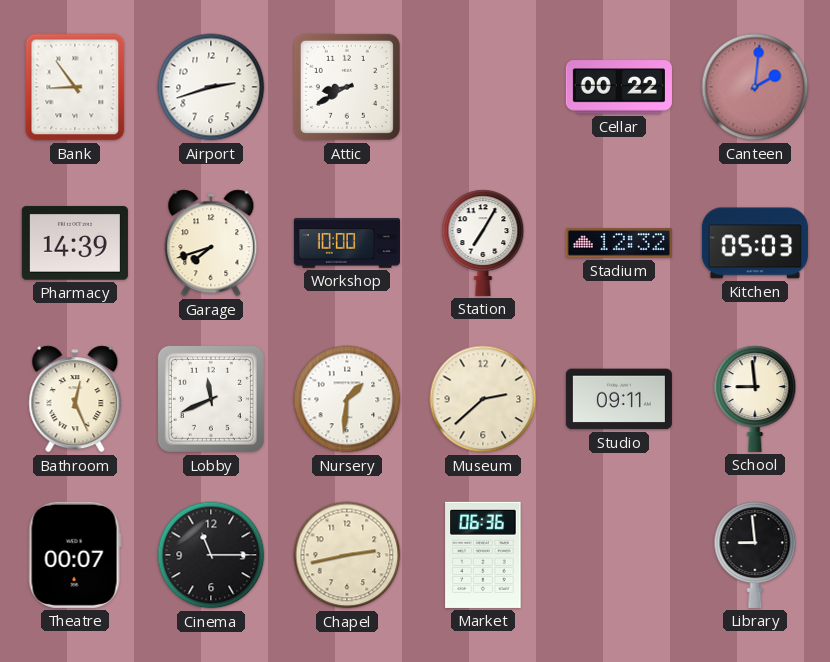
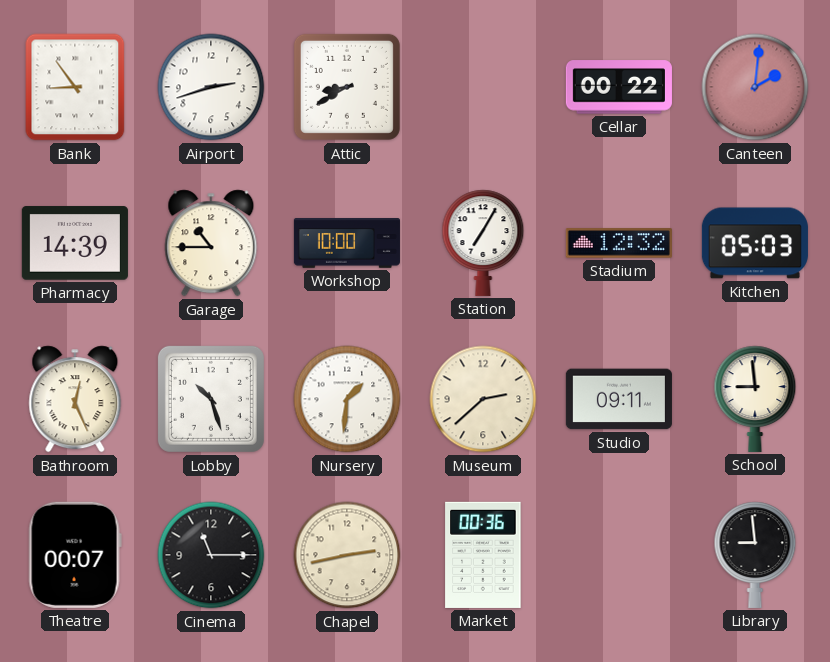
Garage: 7:42 -> 10:45
Lobby: 11:41 -> 10:27
Market: 06:36 -> 00:36
